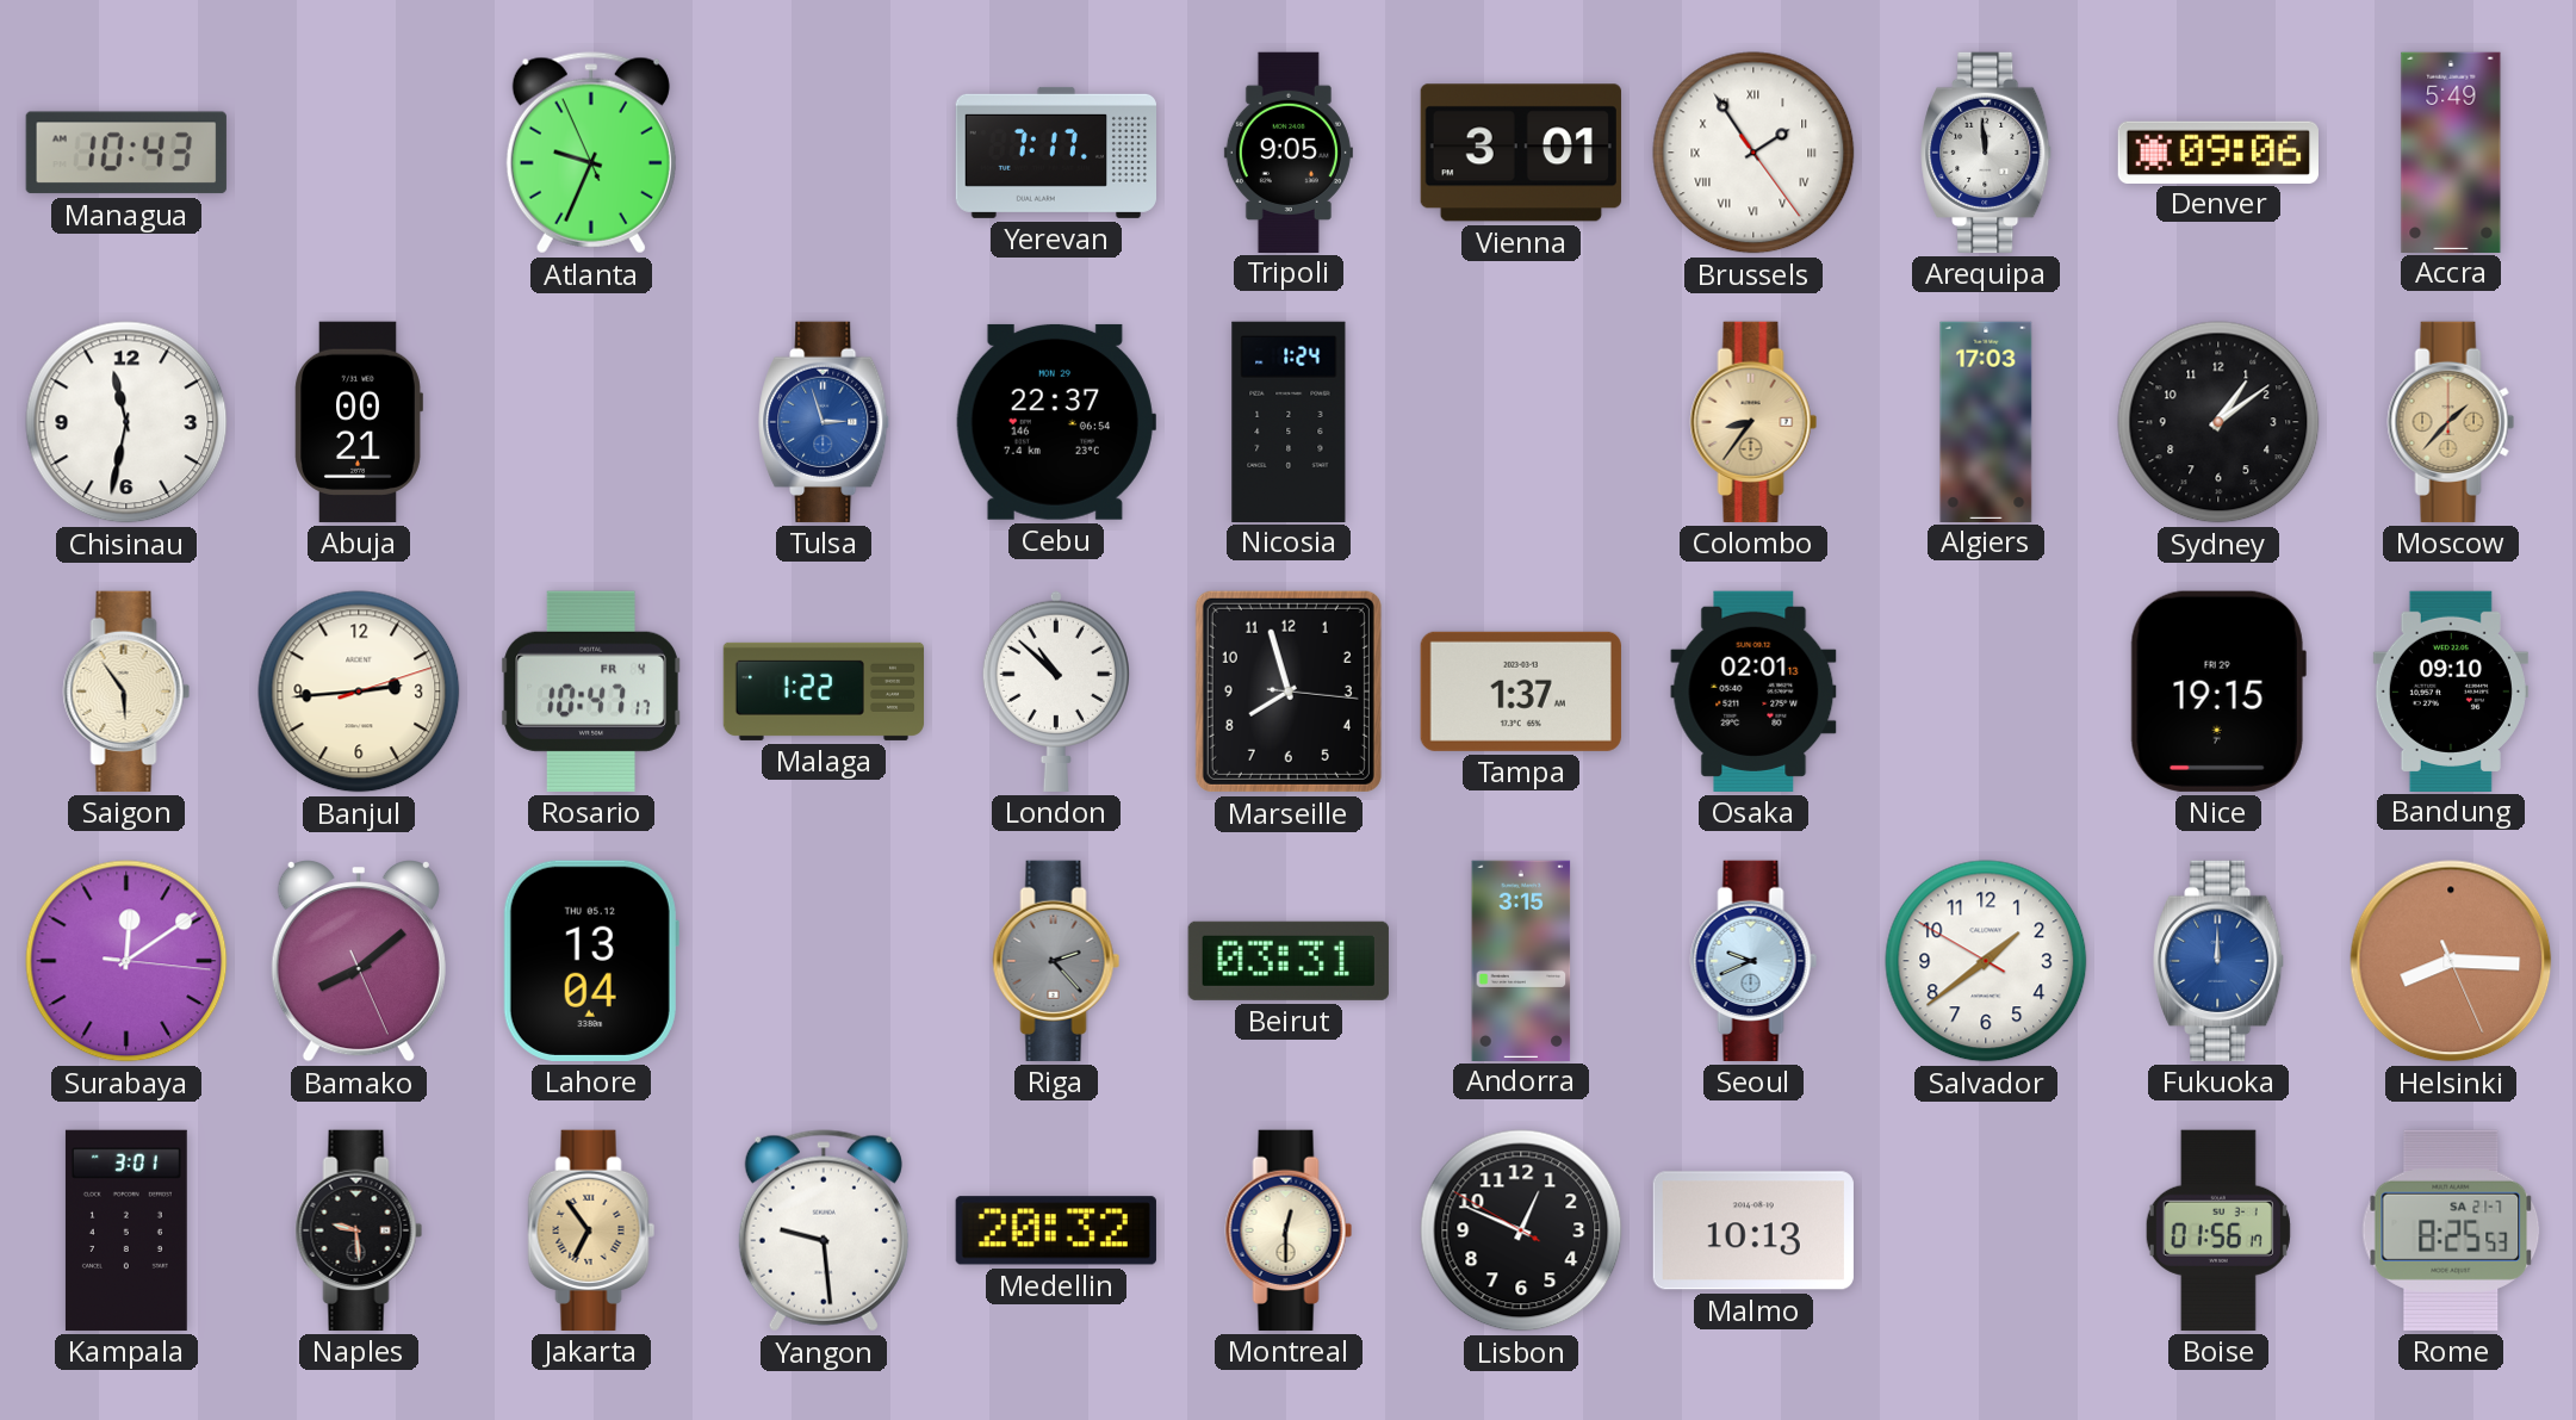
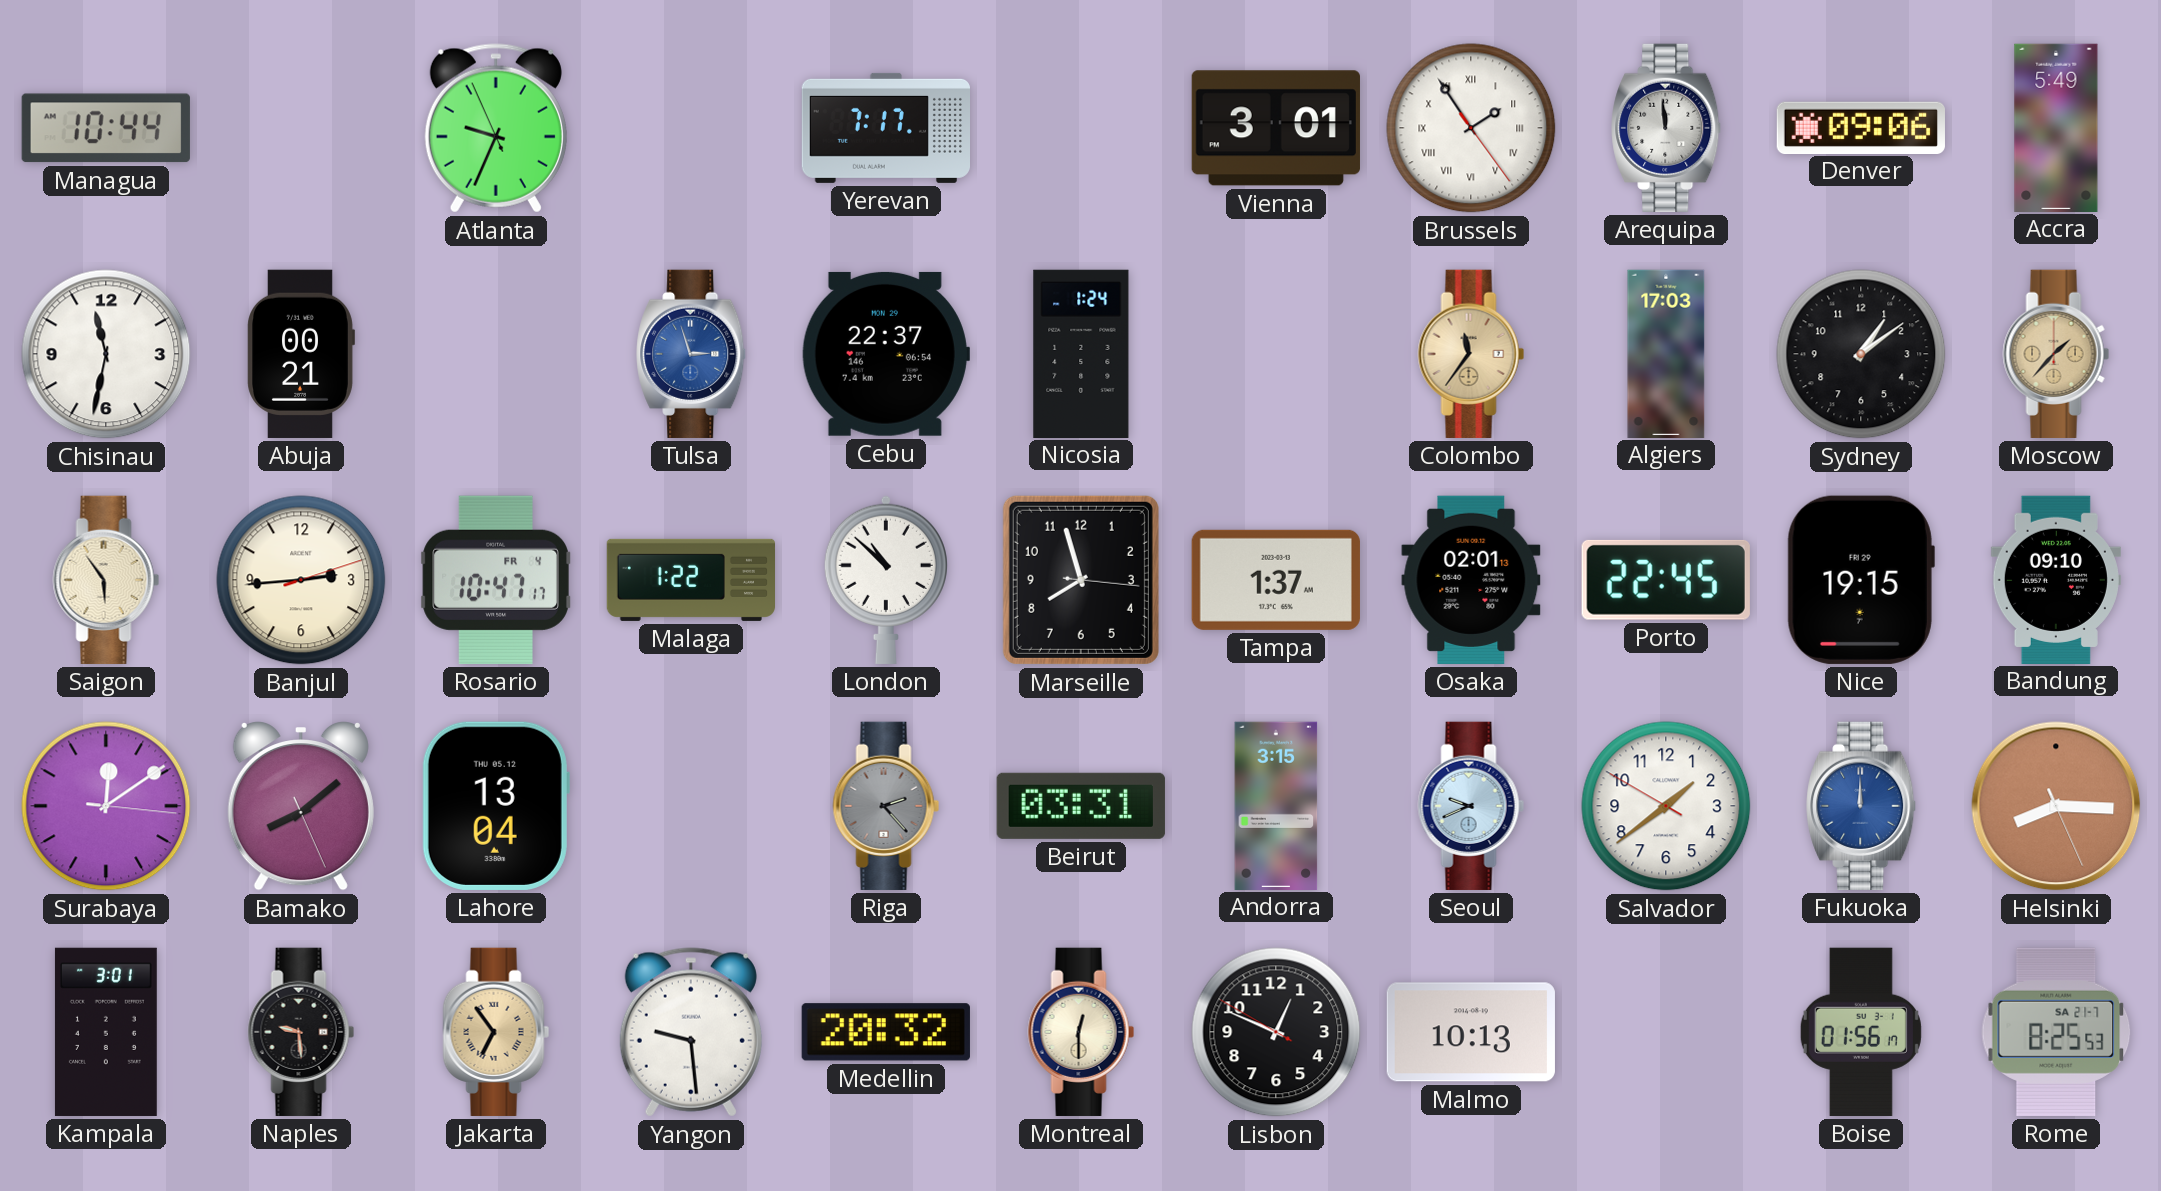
Managua: 10:43 -> 10:44
Tripoli: 9:05 -> none
Colombo: 8:36 -> 11:36
Porto: none -> 22:45
